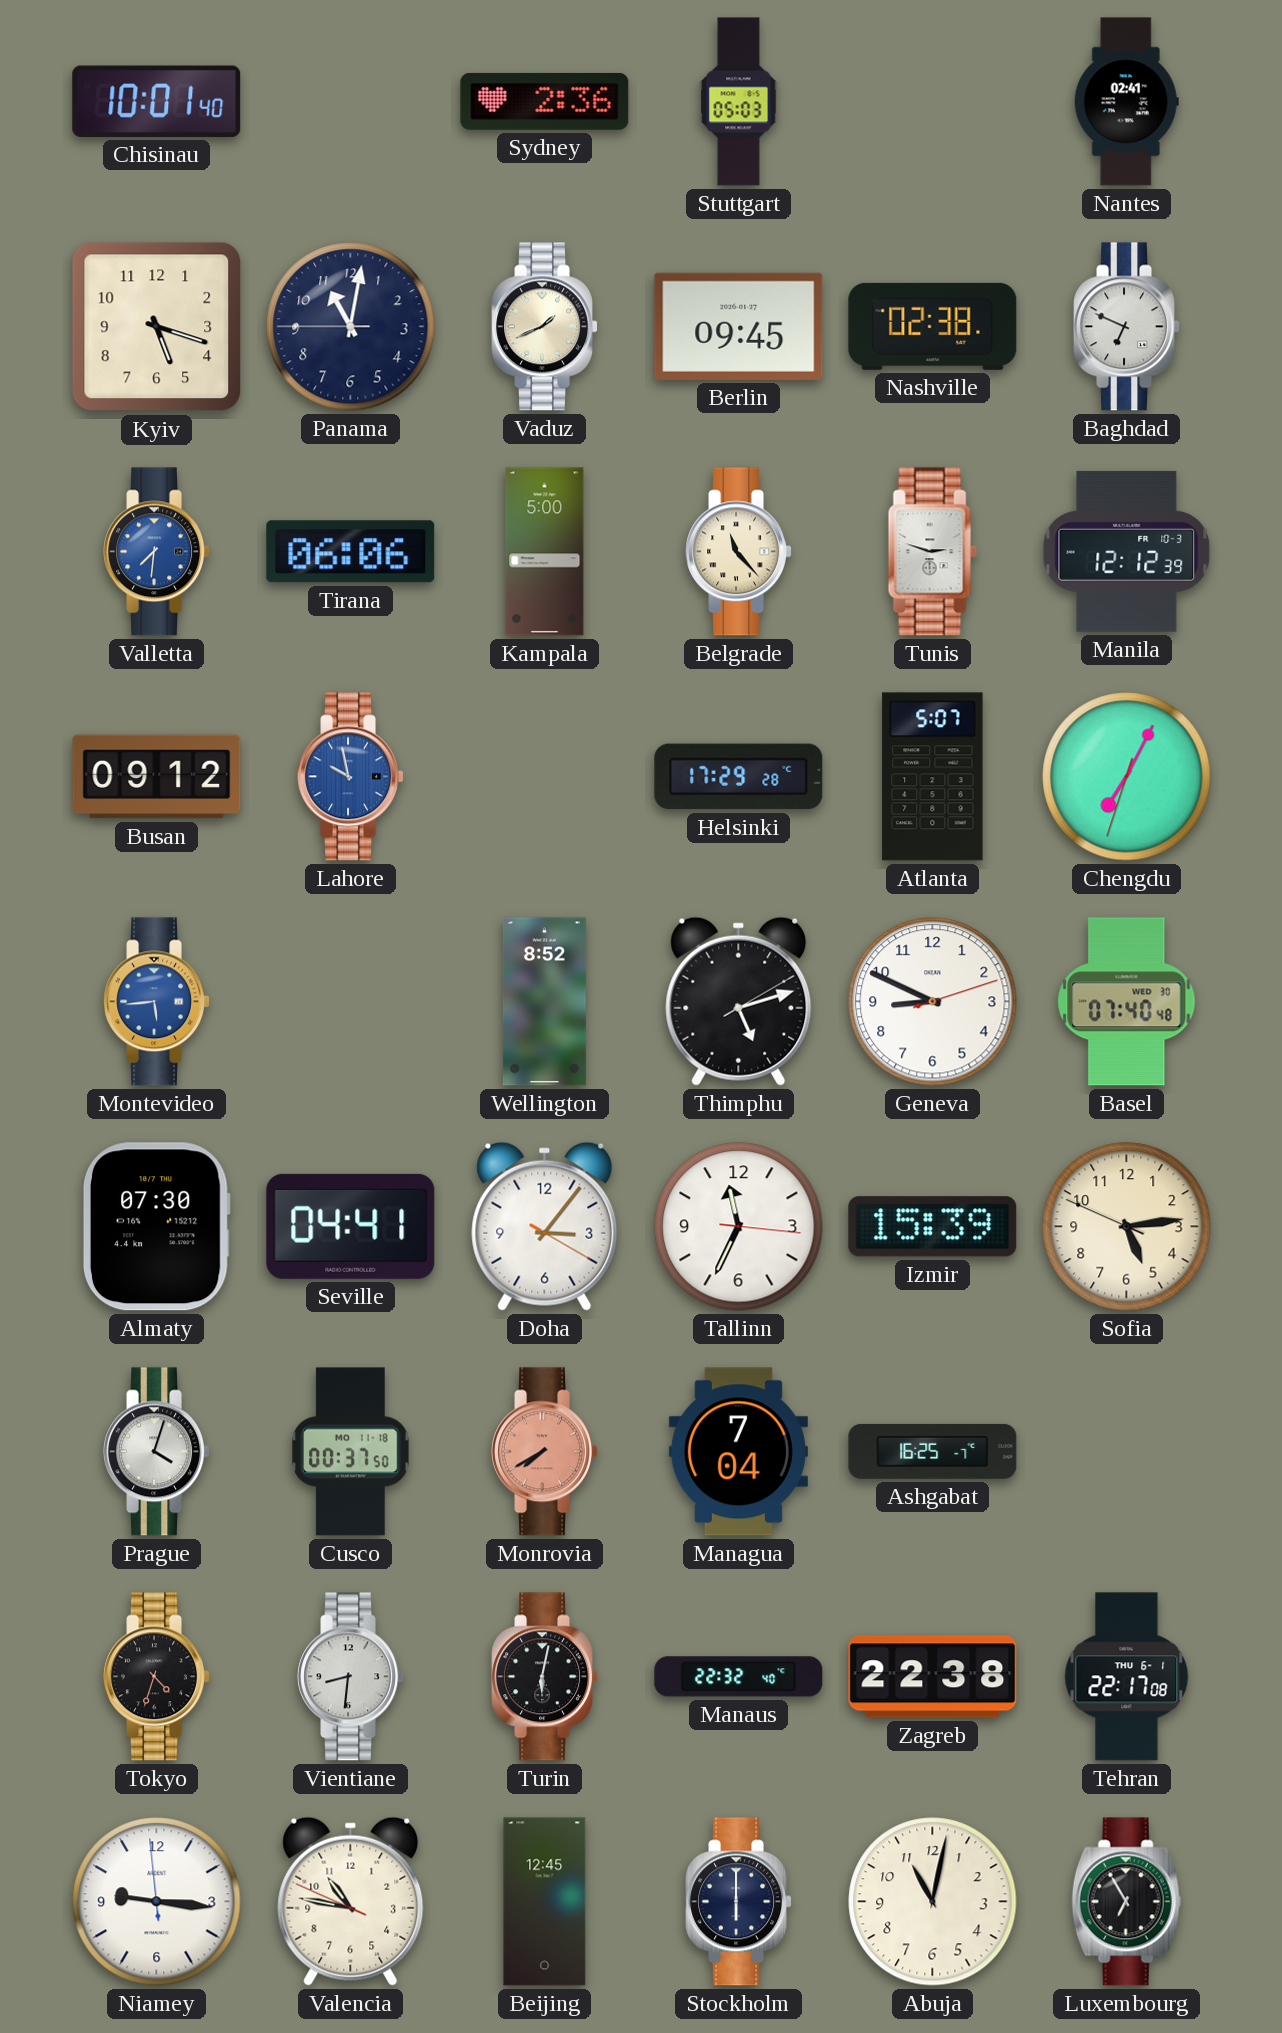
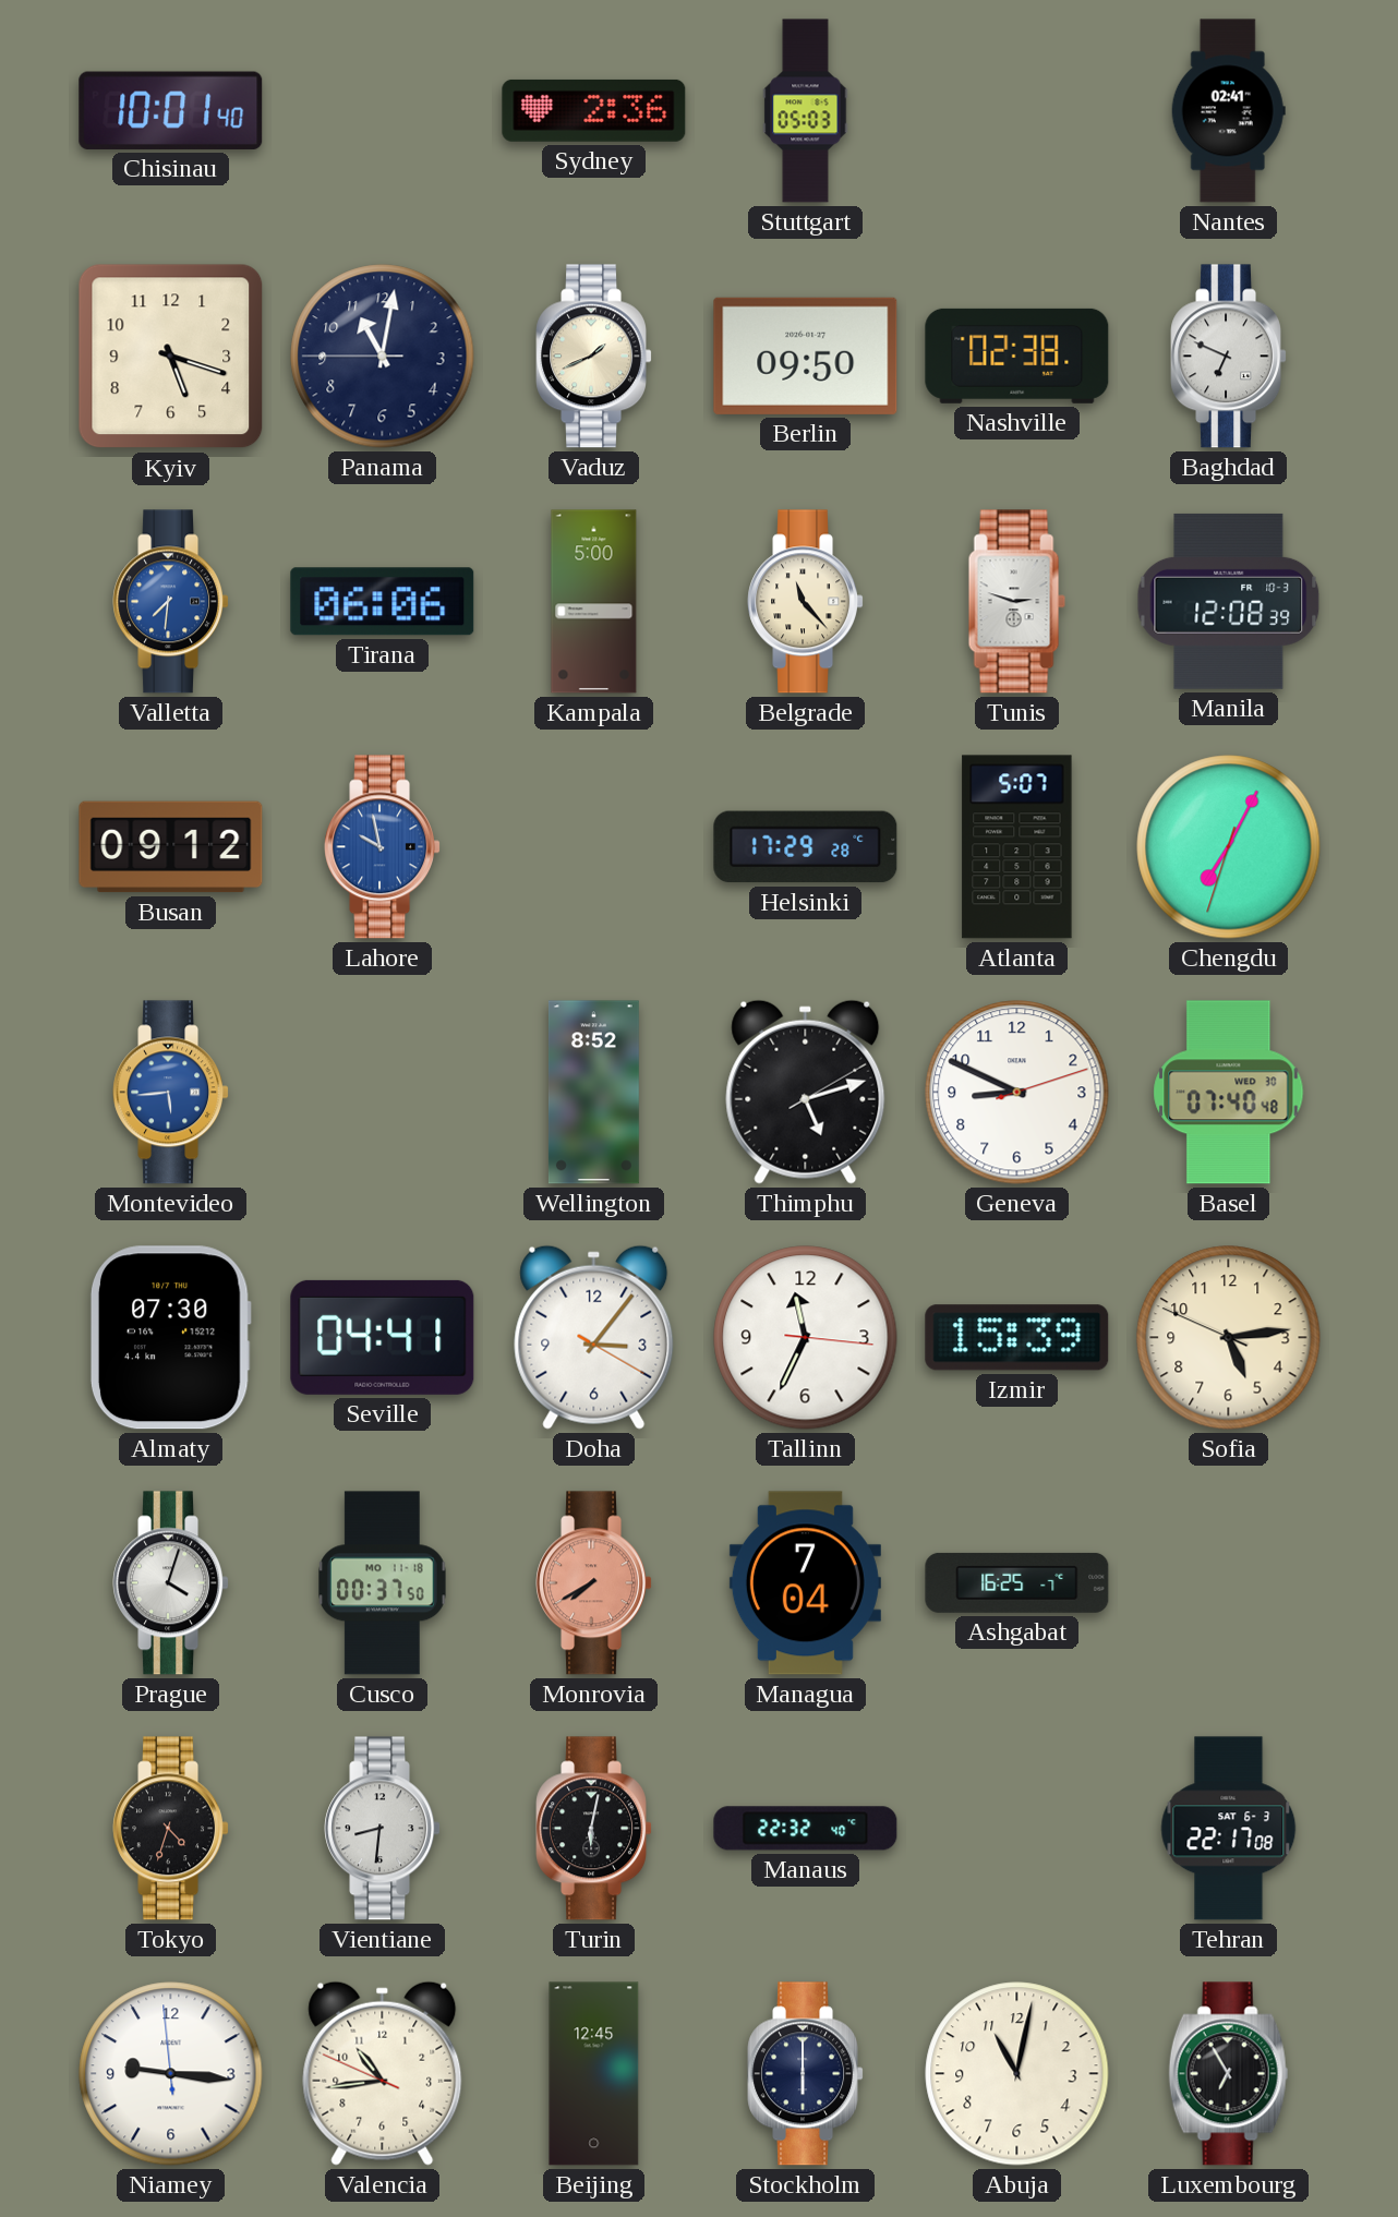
Berlin: 09:45 -> 09:50
Manila: 12:12 -> 12:08
Zagreb: 22:38 -> none
Tehran date: THU 6-1 -> SAT 6-3
Valencia: 10:46 -> 10:43
